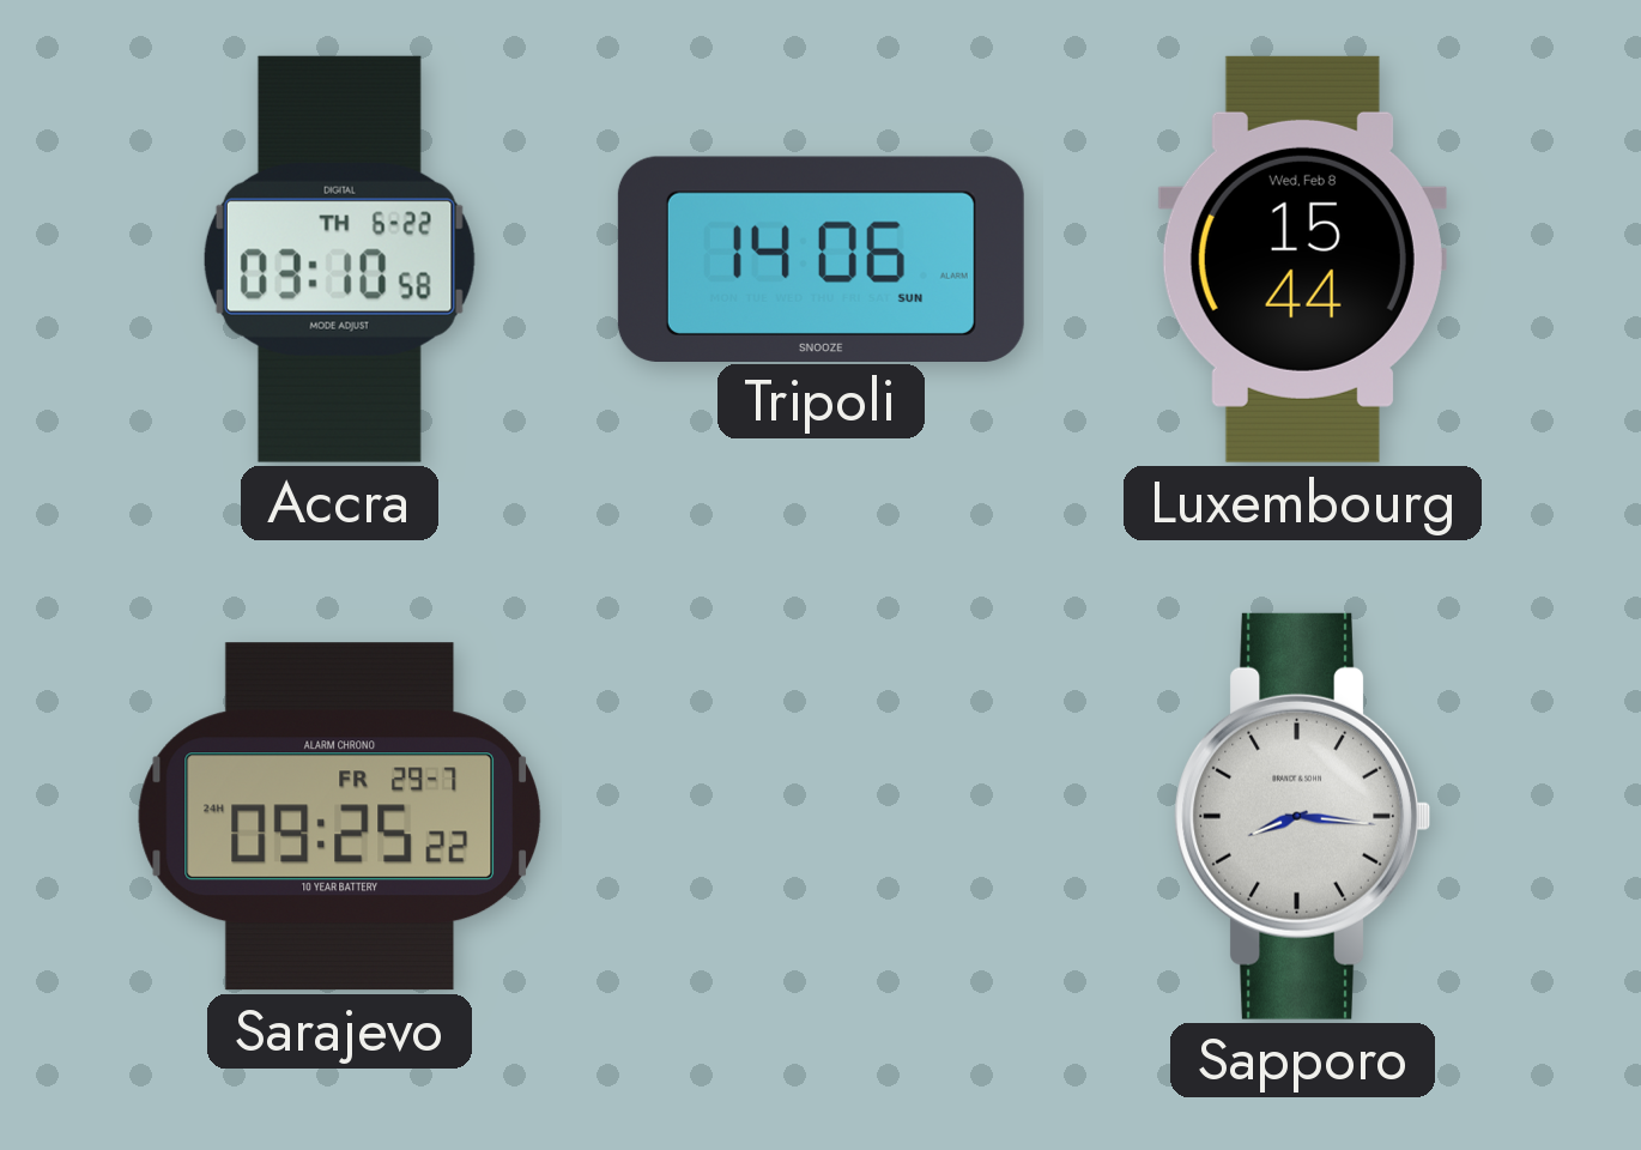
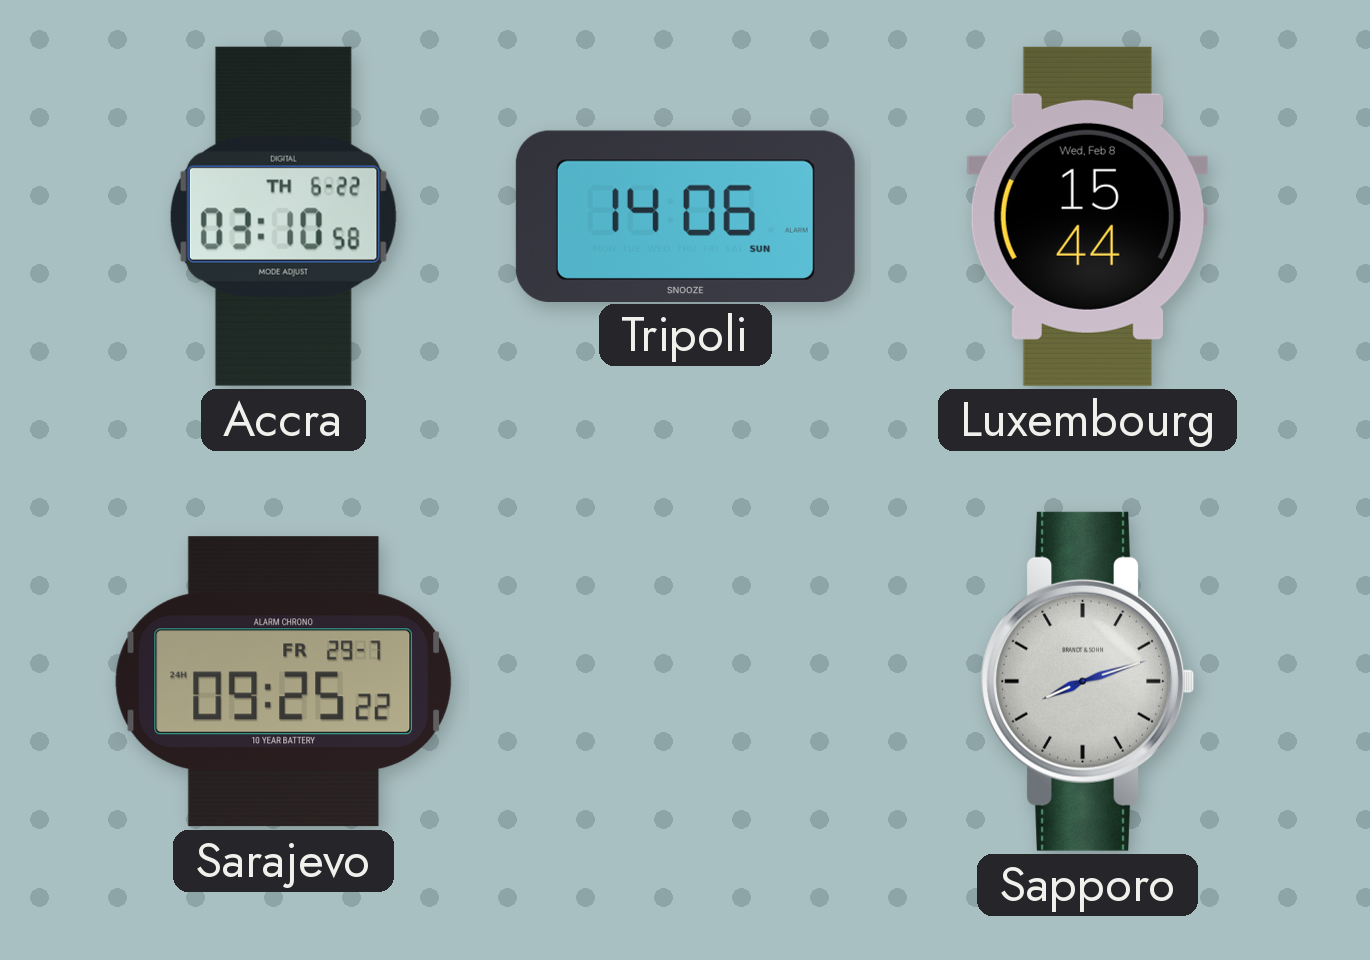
Sapporo: 8:16 -> 8:12
